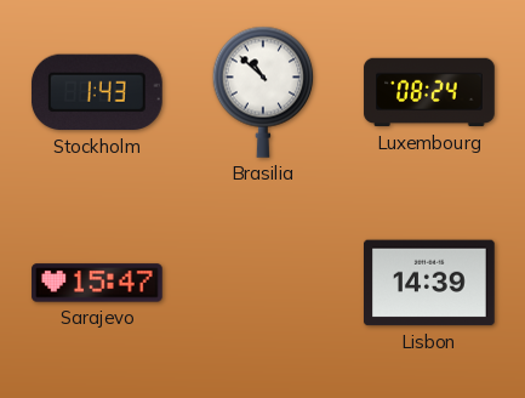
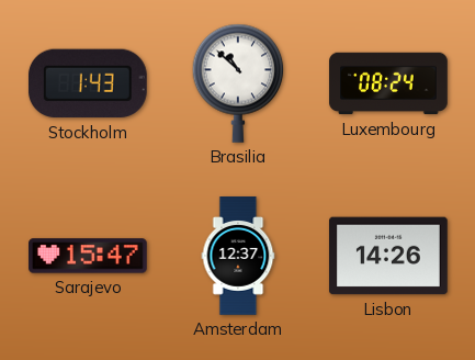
Amsterdam: none -> 12:37
Lisbon: 14:39 -> 14:26
